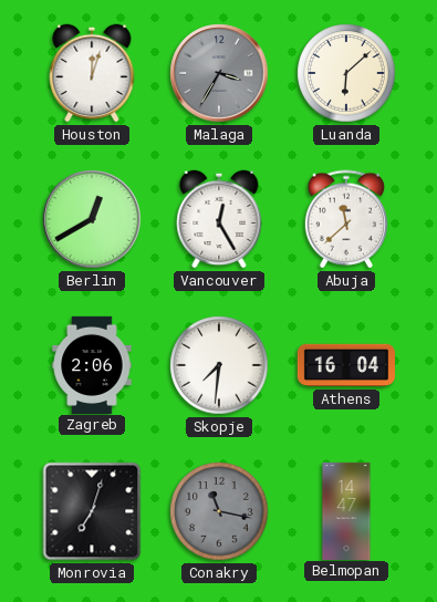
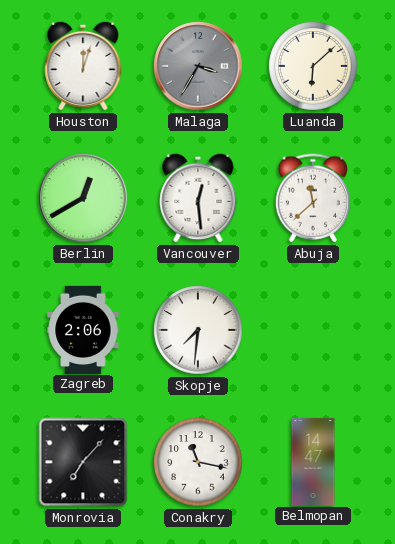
Vancouver: 12:25 -> 12:29
Athens: 16:04 -> none
Monrovia: 7:03 -> 7:07
Conakry dial: grey -> white
